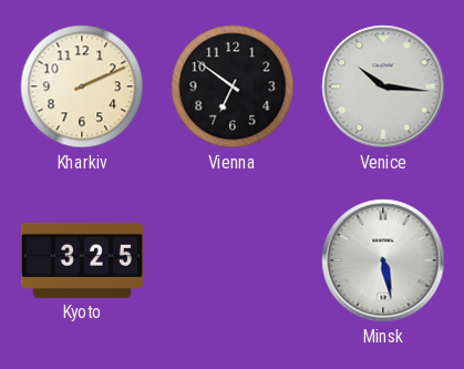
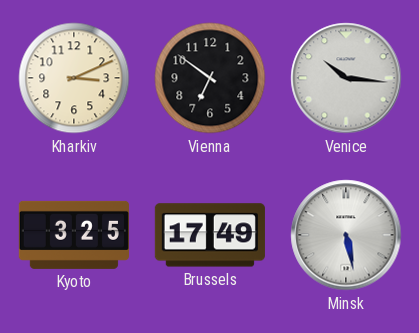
Kharkiv: 2:11 -> 3:11
Brussels: none -> 17:49
